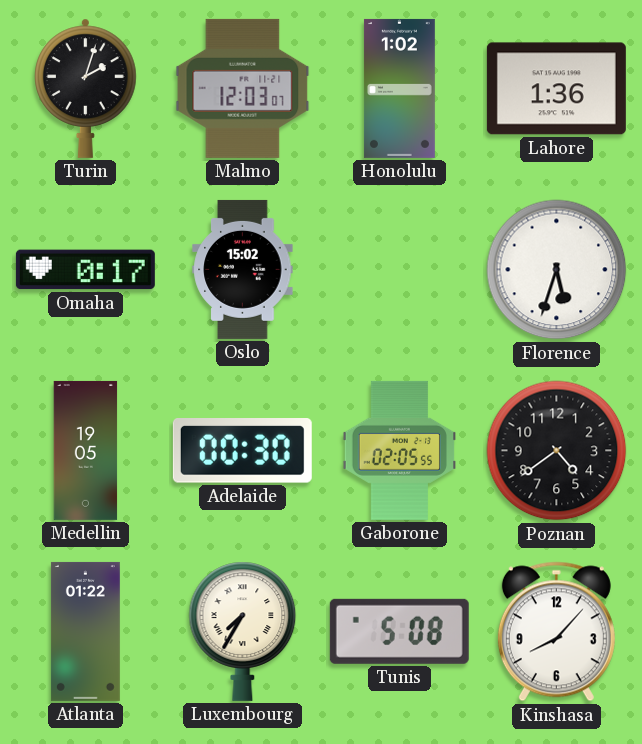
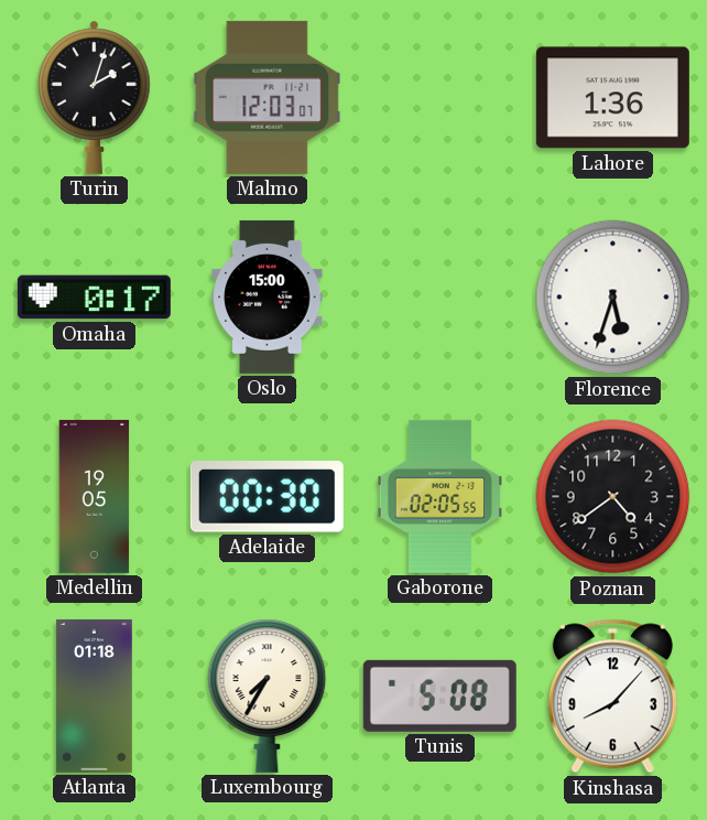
Honolulu: 1:02 -> none
Oslo: 15:02 -> 15:00
Atlanta: 01:22 -> 01:18
